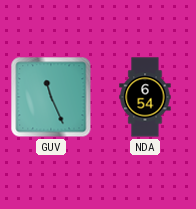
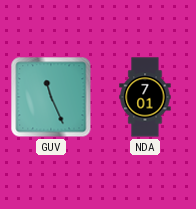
NDA: 6:54 -> 7:01
